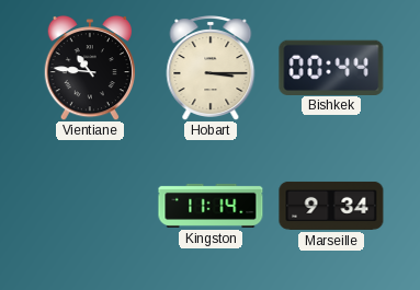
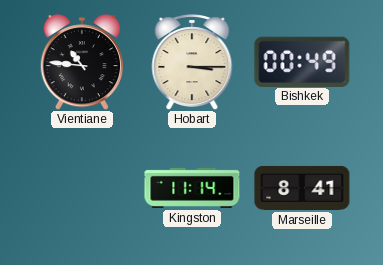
Bishkek: 00:44 -> 00:49
Marseille: 9:34 -> 8:41
